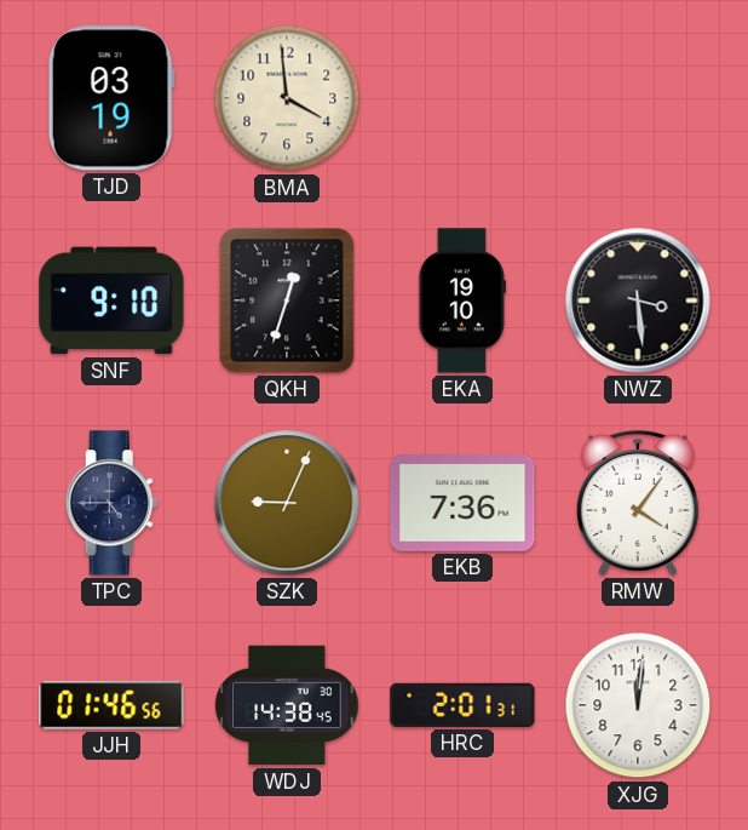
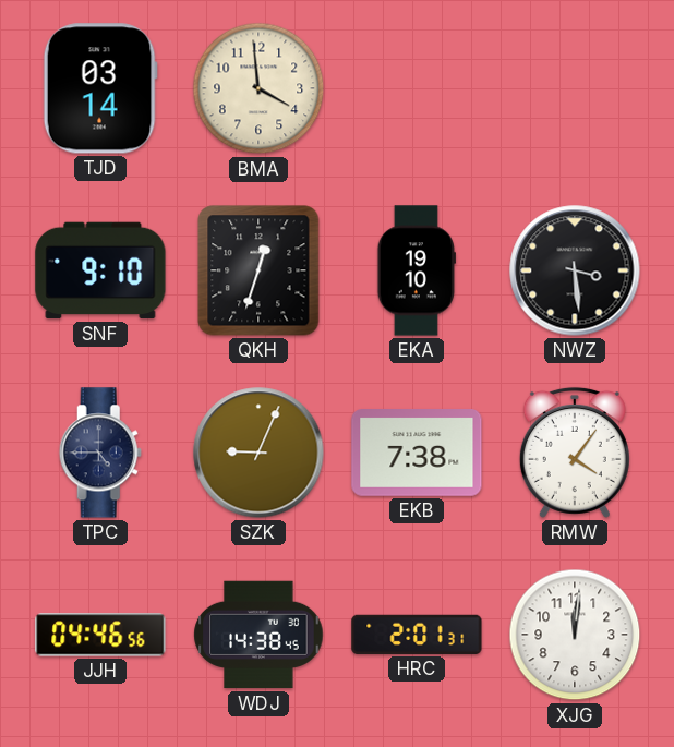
TJD: 03:19 -> 03:14
EKB: 7:36 -> 7:38
JJH: 01:46 -> 04:46
